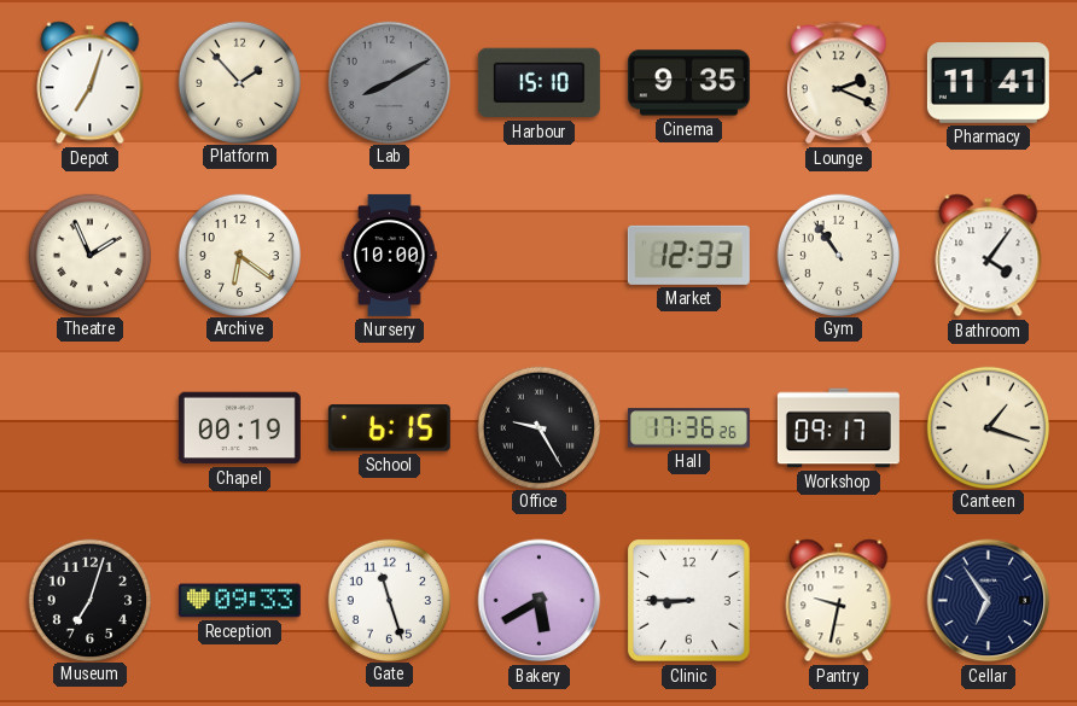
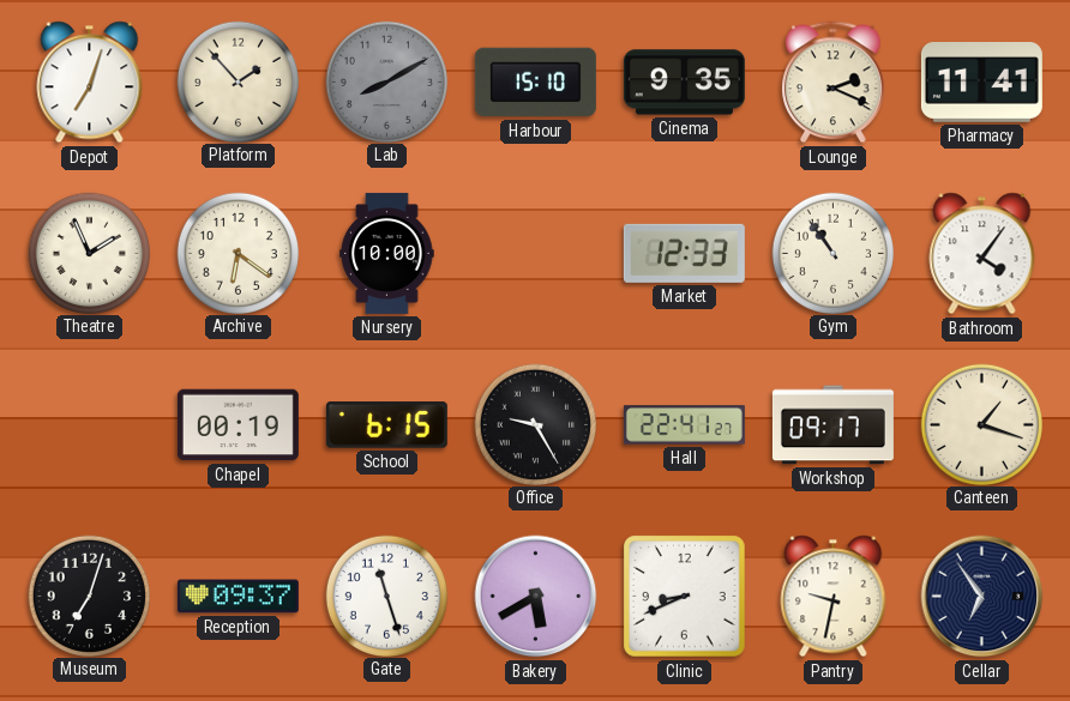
Hall: 17:36 -> 22:41
Reception: 09:33 -> 09:37
Clinic: 8:45 -> 8:41
